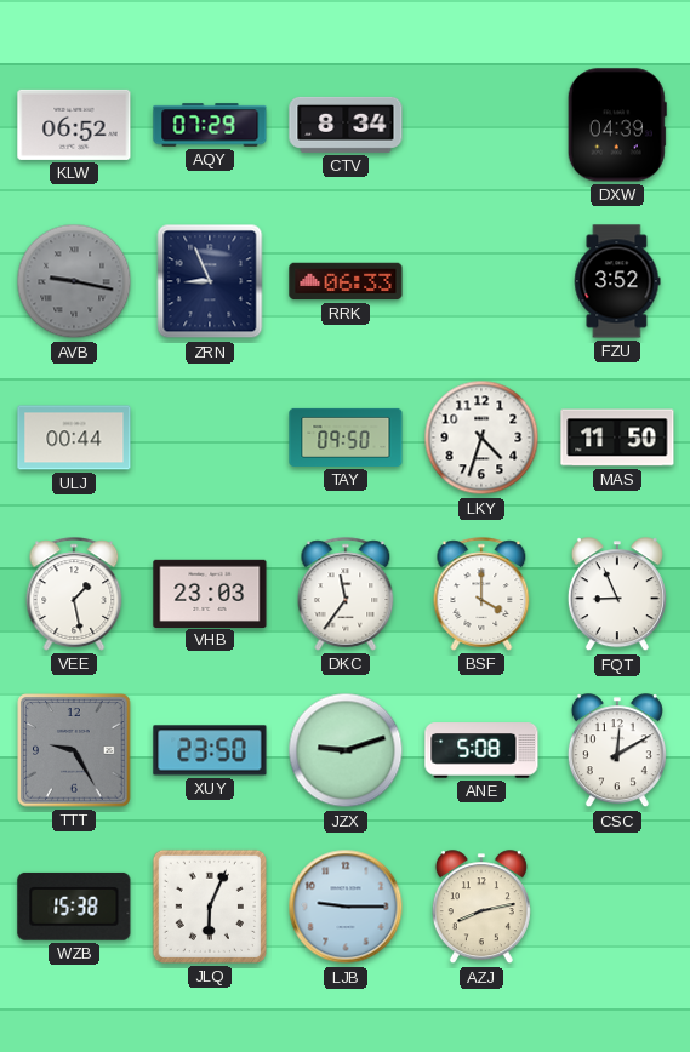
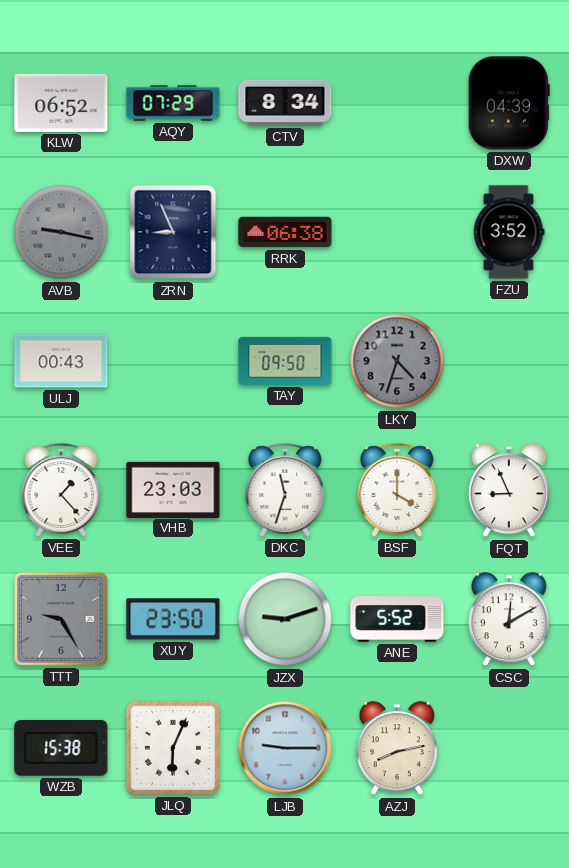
RRK: 06:33 -> 06:38
ULJ: 00:44 -> 00:43
LKY dial: white -> grey
MAS: 11:50 -> none
VEE: 1:28 -> 1:23
DKC: 11:36 -> 11:33
ANE: 5:08 -> 5:52
